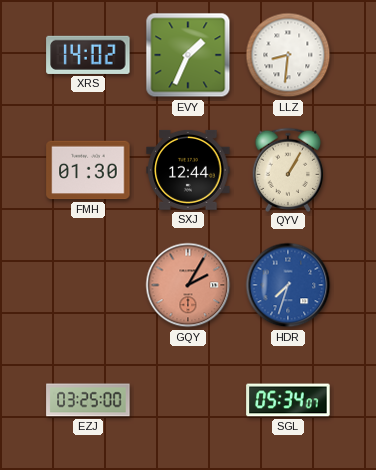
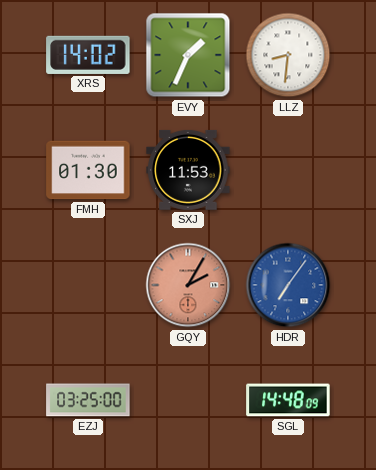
SXJ: 12:44 -> 11:53
QYV: 1:05 -> none
HDR: 7:33 -> 7:06
SGL: 05:34 -> 14:48
